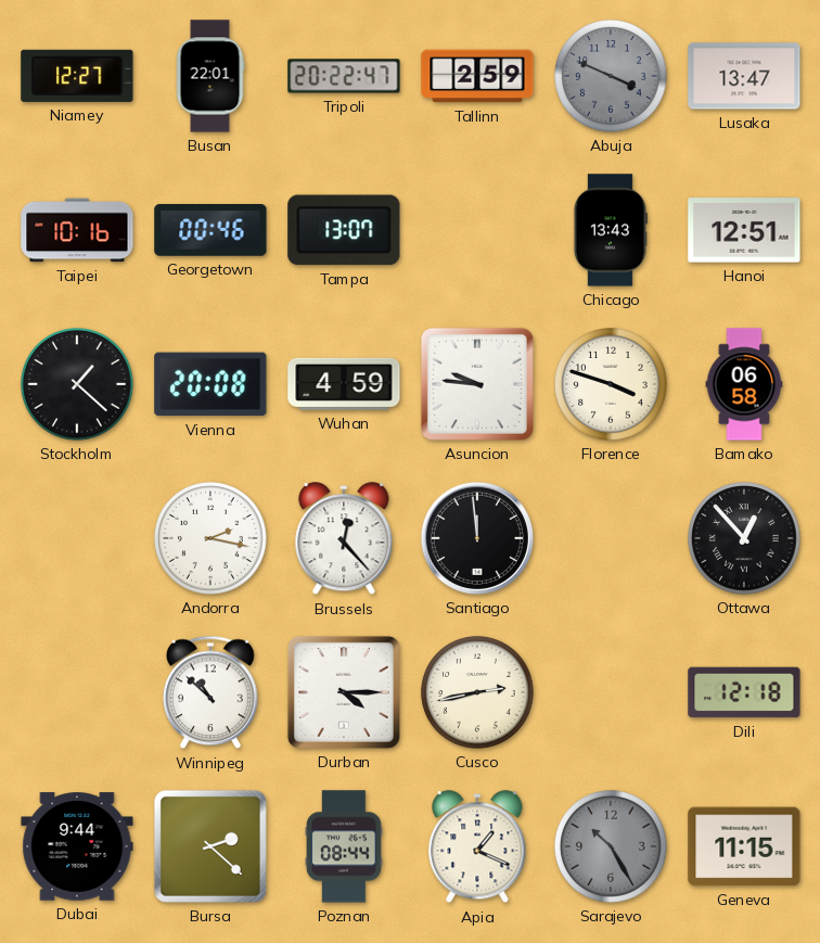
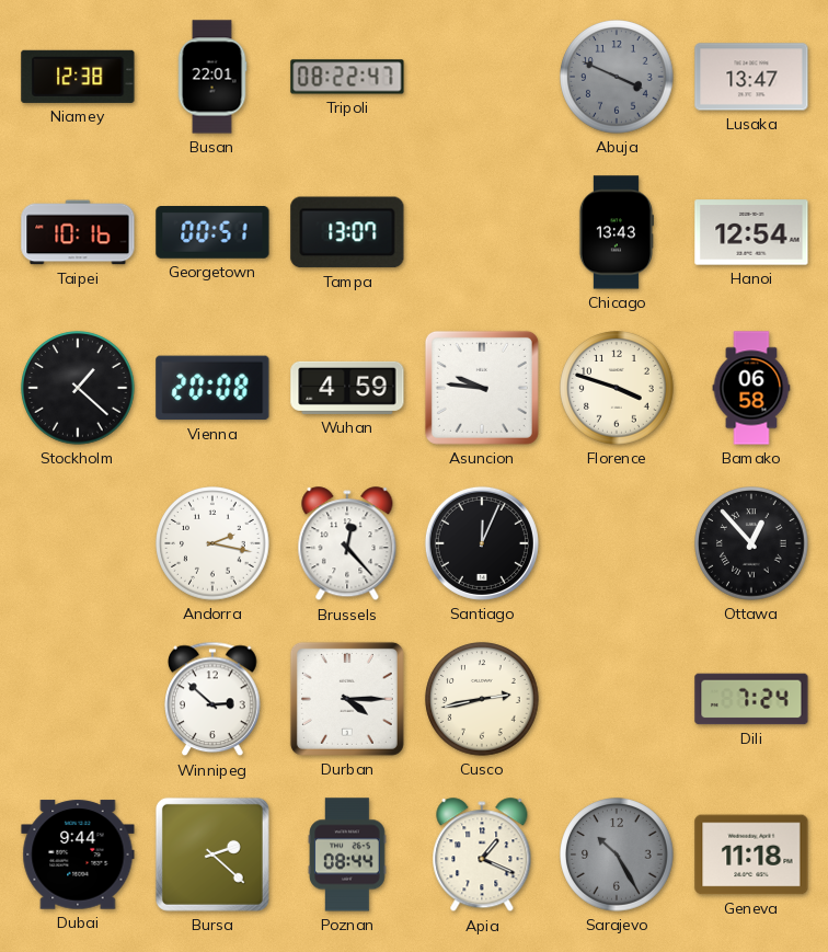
Niamey: 12:27 -> 12:38
Tripoli: 20:22 -> 08:22
Tallinn: 2:59 -> none
Georgetown: 00:46 -> 00:51
Hanoi: 12:51 -> 12:54
Santiago: 11:59 -> 12:04
Winnipeg: 10:52 -> 2:52
Dili: 12:18 -> 7:24
Geneva: 11:15 -> 11:18
